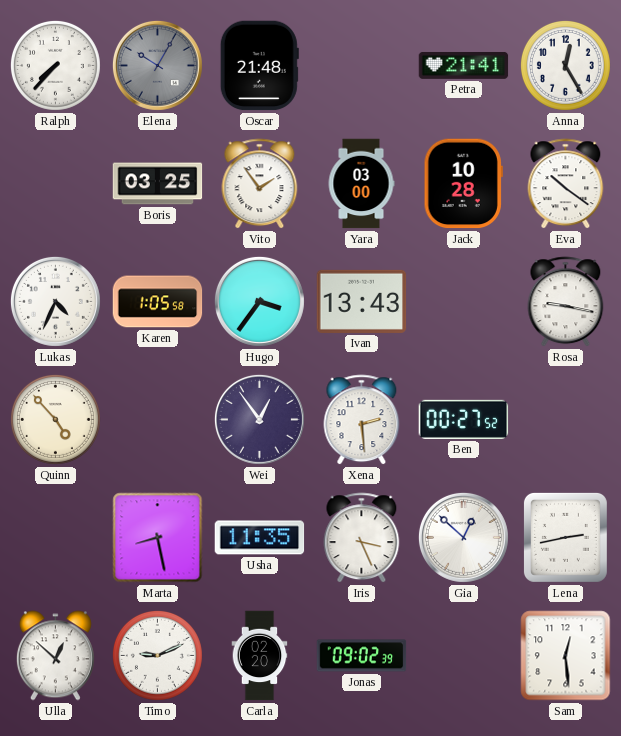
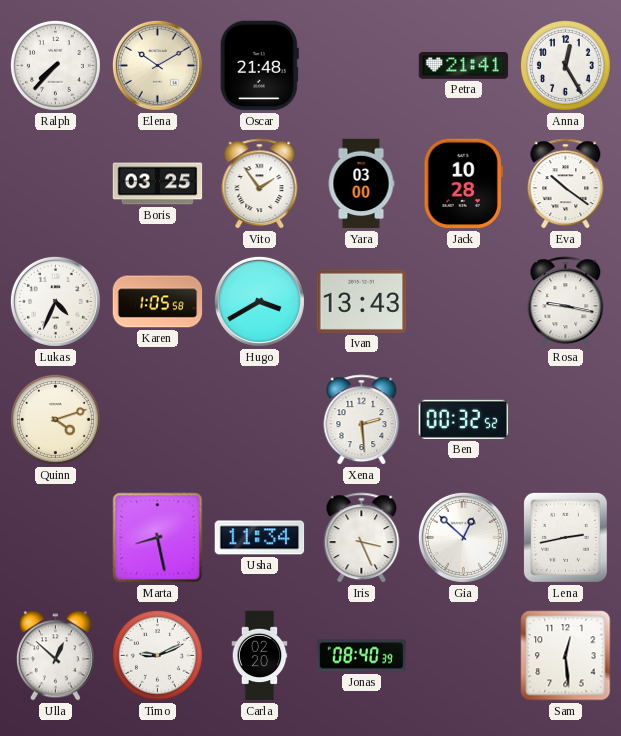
Elena: 10:05 -> 10:10
Elena dial: grey -> cream
Hugo: 3:36 -> 3:40
Quinn: 4:53 -> 4:12
Wei: 12:54 -> none
Ben: 00:27 -> 00:32
Usha: 11:35 -> 11:34
Jonas: 09:02 -> 08:40
